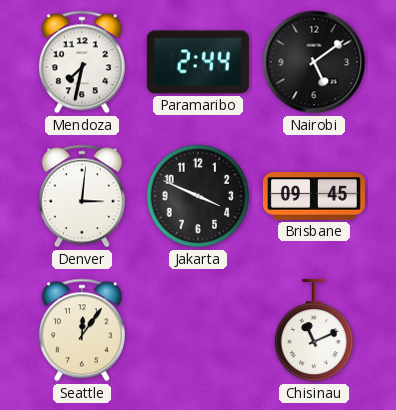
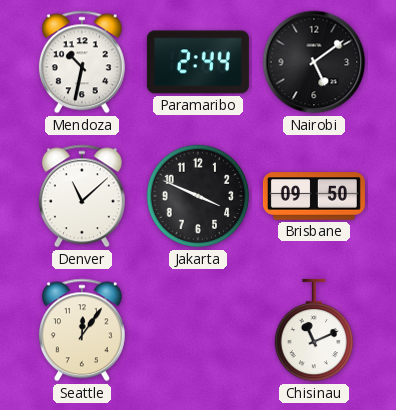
Mendoza: 7:32 -> 10:32
Denver: 3:01 -> 11:08
Brisbane: 09:45 -> 09:50
